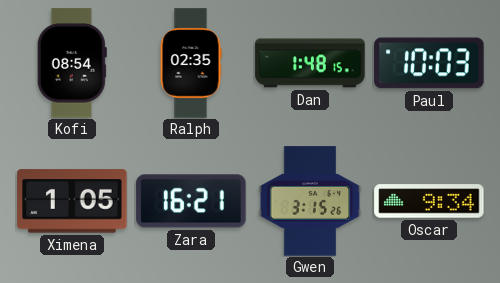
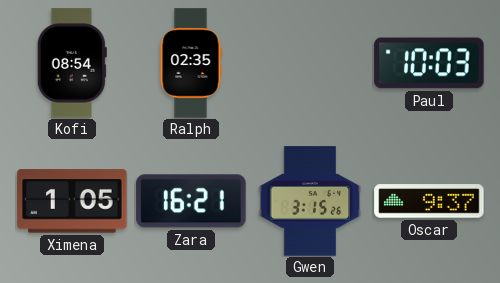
Dan: 1:48 -> none
Oscar: 9:34 -> 9:37
